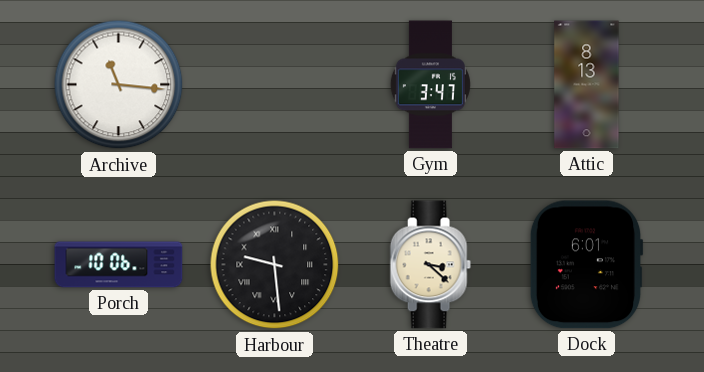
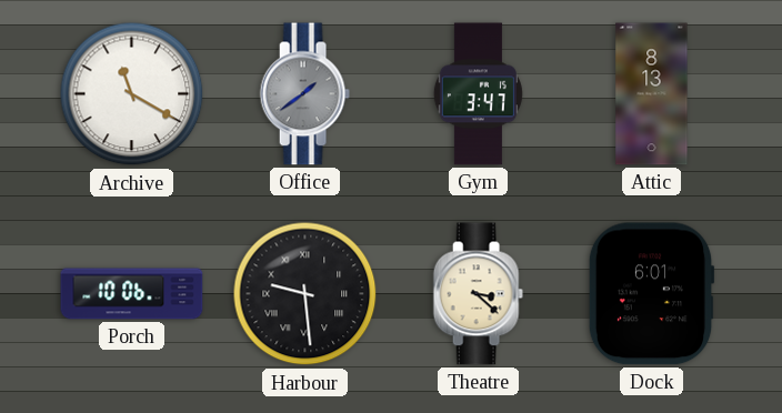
Archive: 11:16 -> 11:20
Office: none -> 1:39
